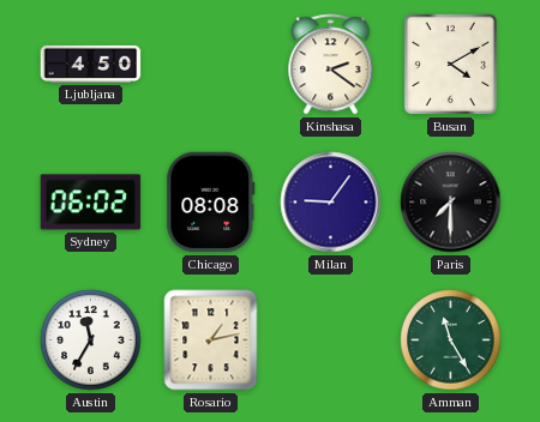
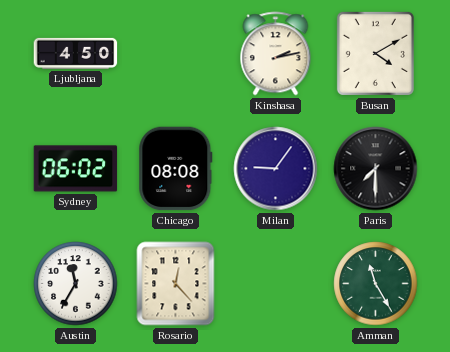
Kinshasa: 2:21 -> 2:13
Rosario: 1:13 -> 12:23
